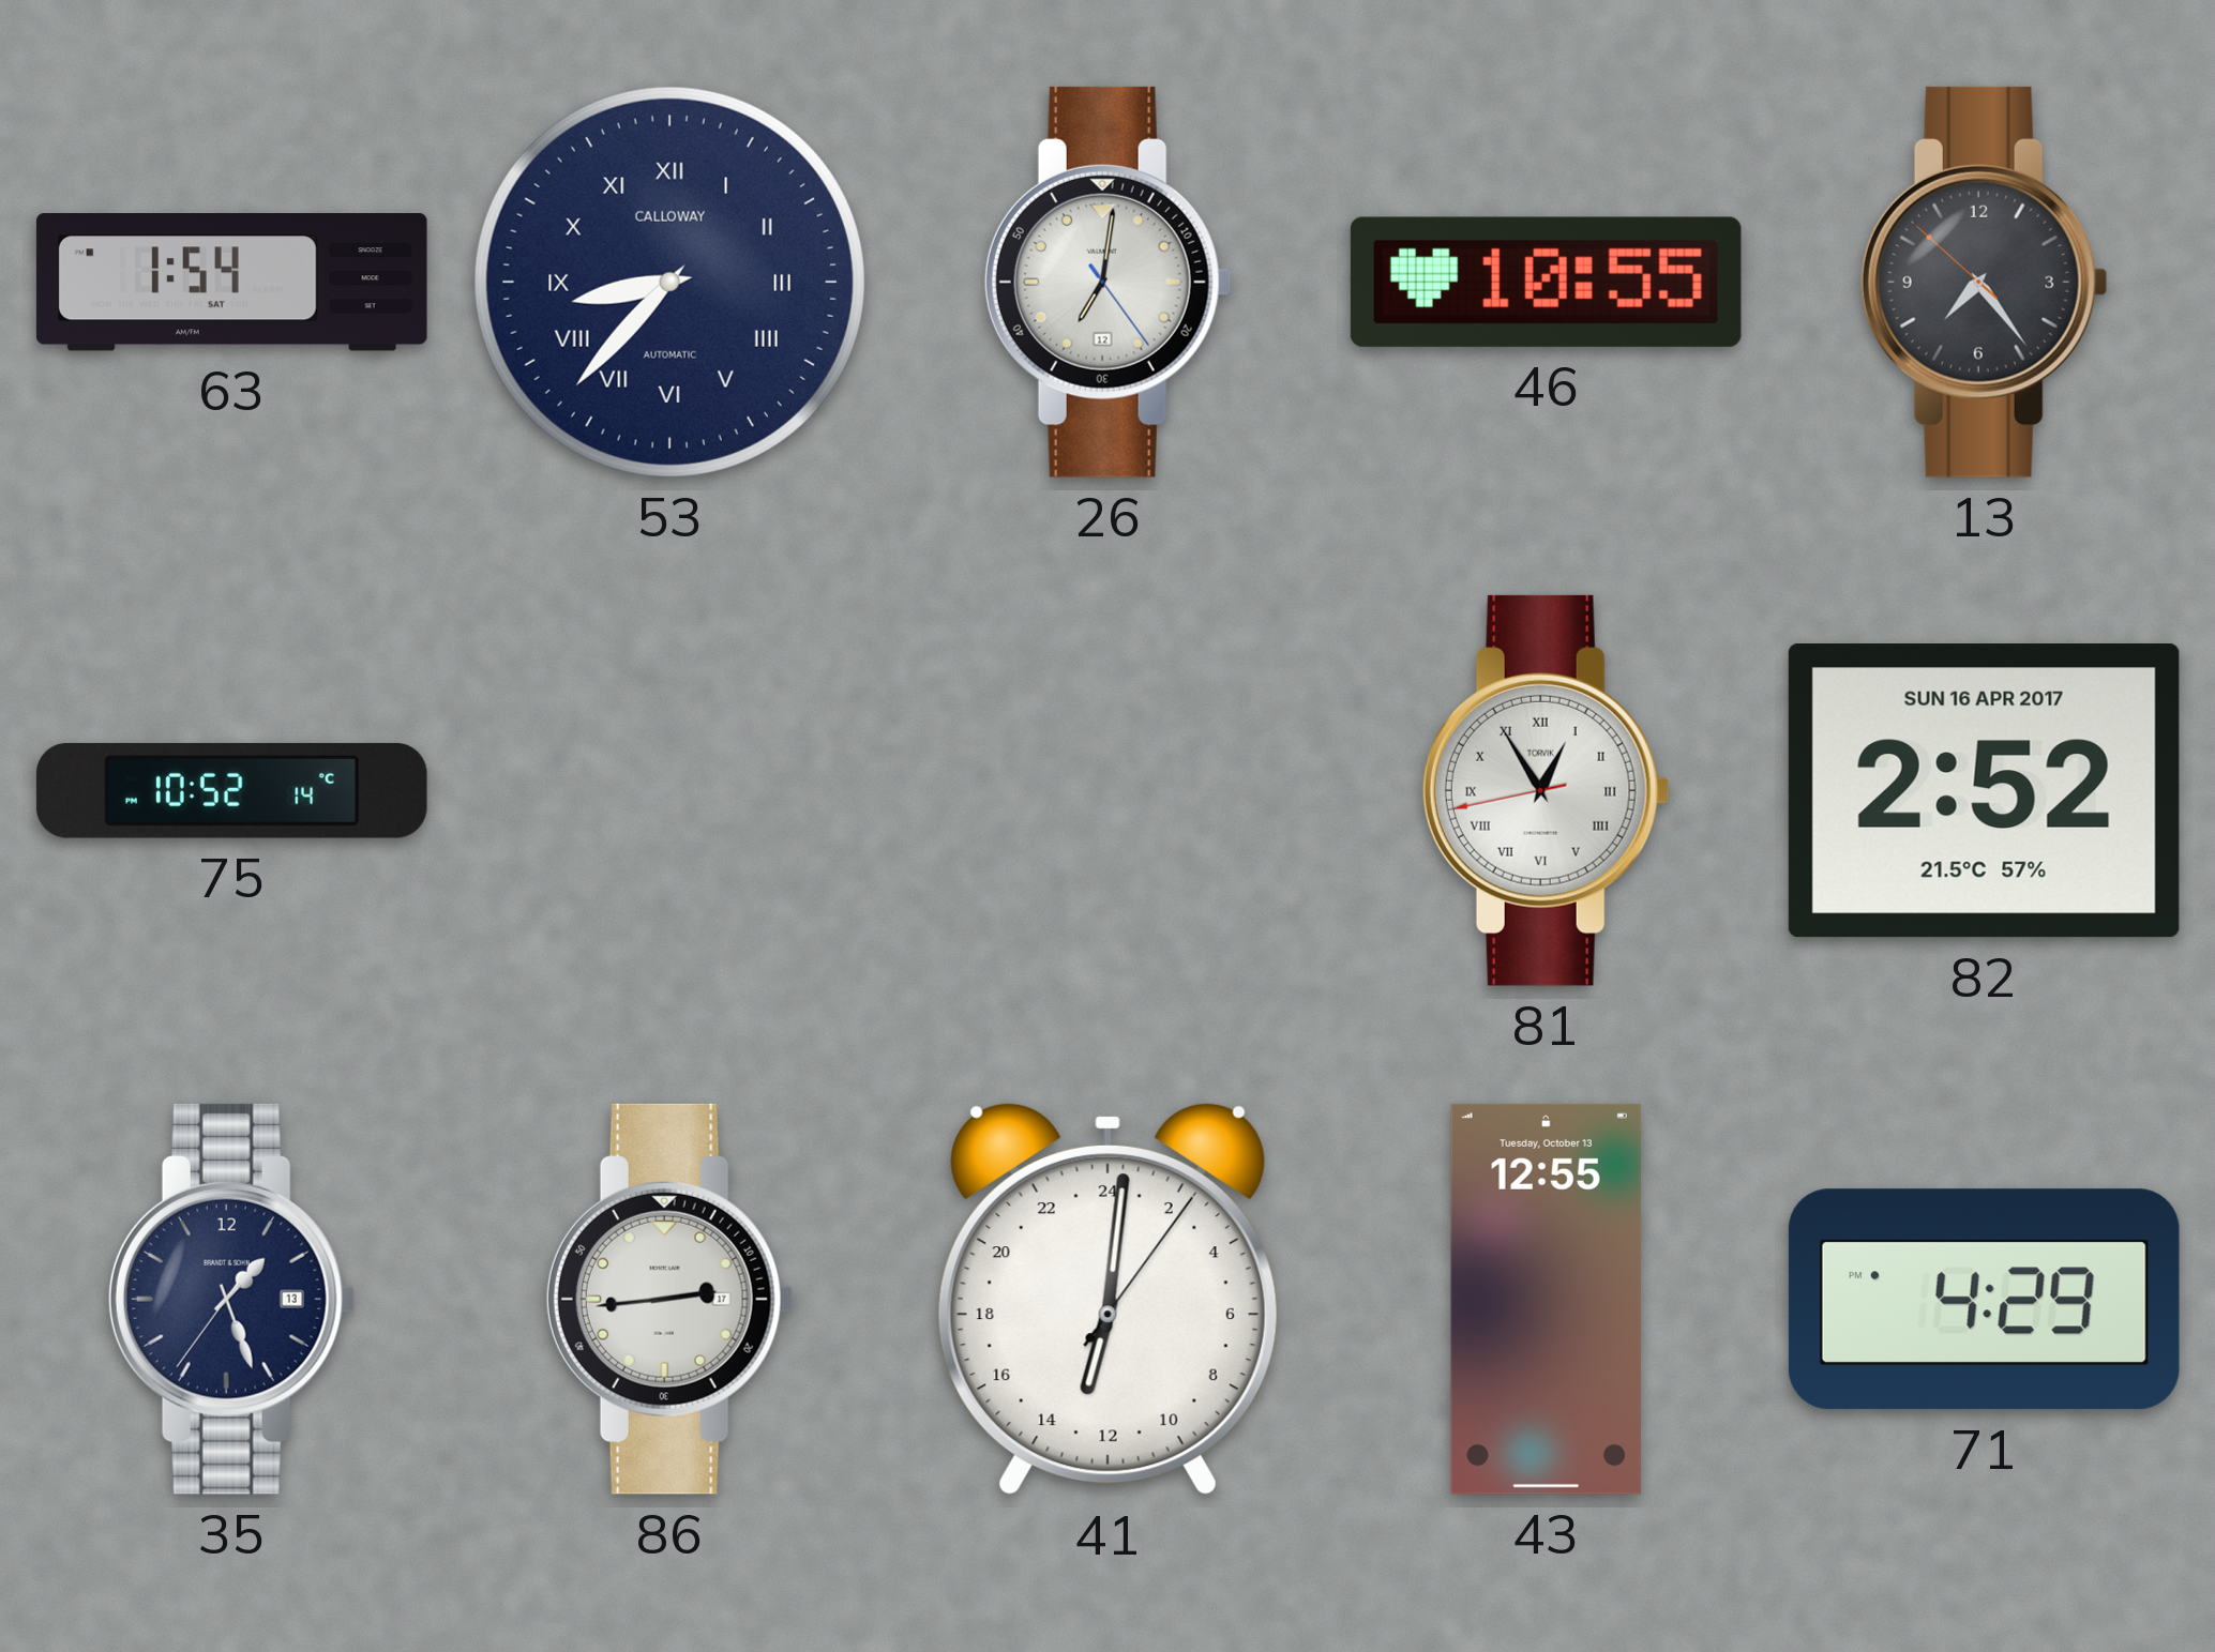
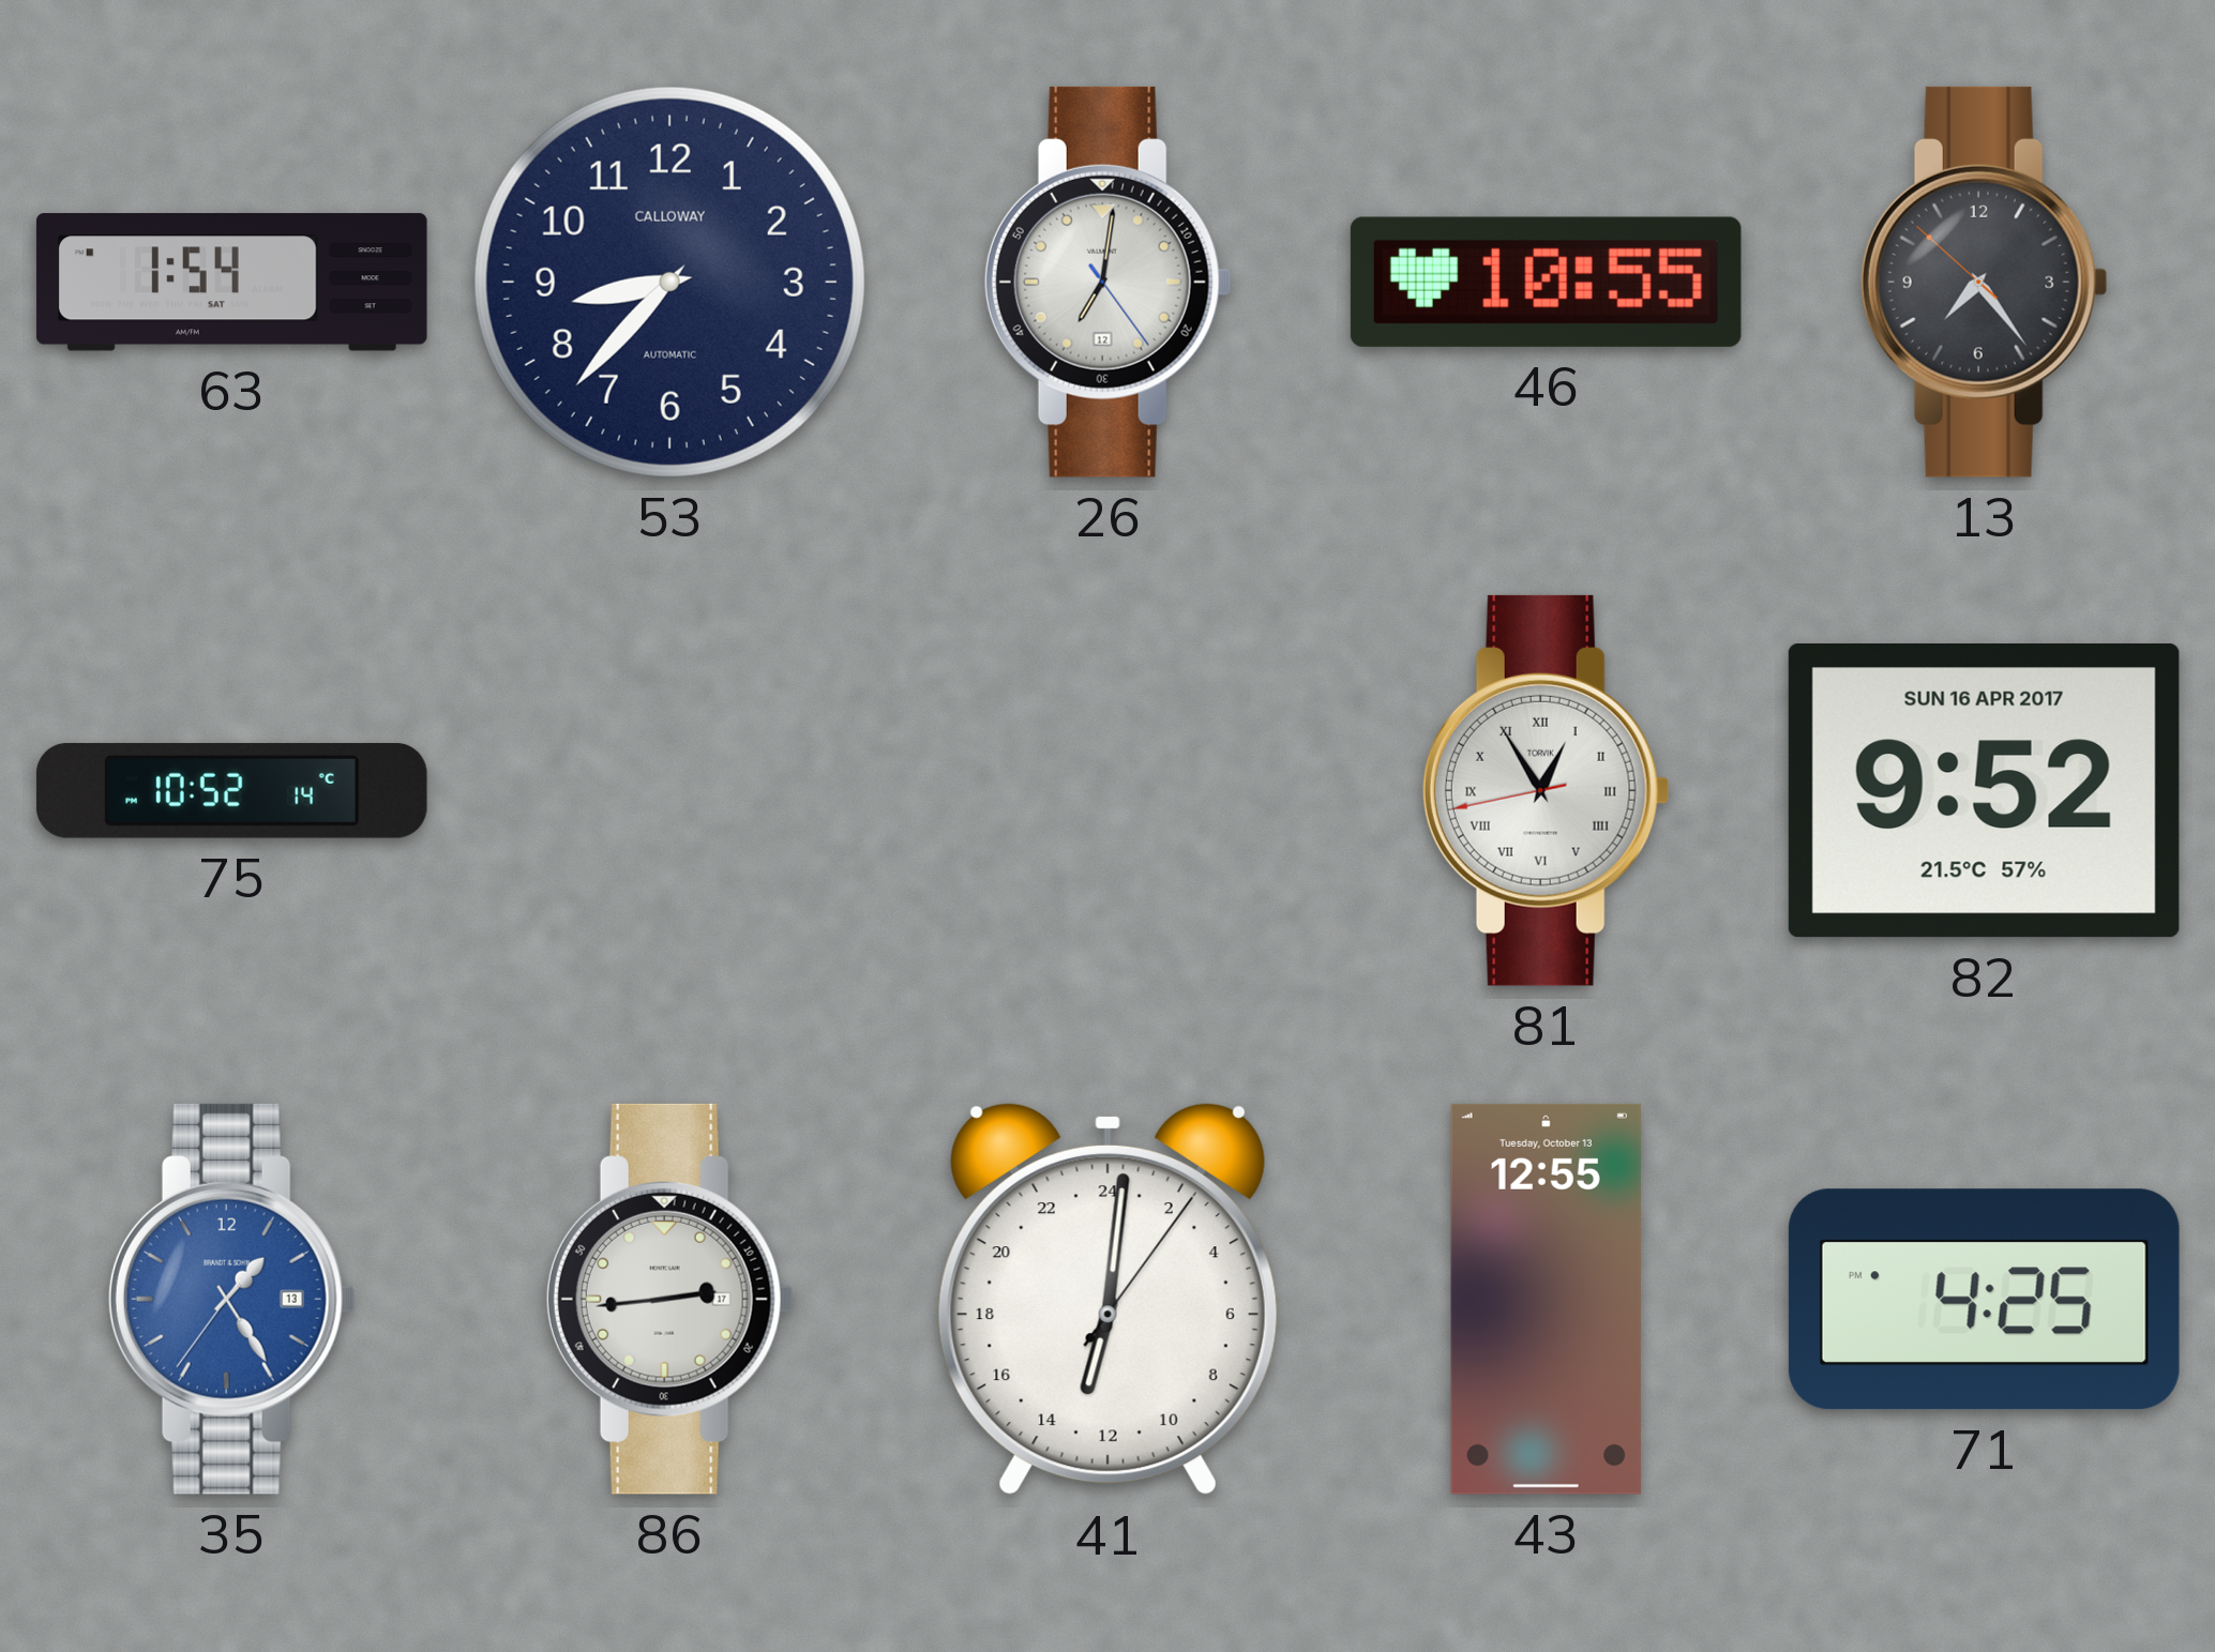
53 numerals: Roman -> Arabic
82: 2:52 -> 9:52
35: 1:26 -> 1:24
35 dial: navy -> blue
71: 4:29 -> 4:25
